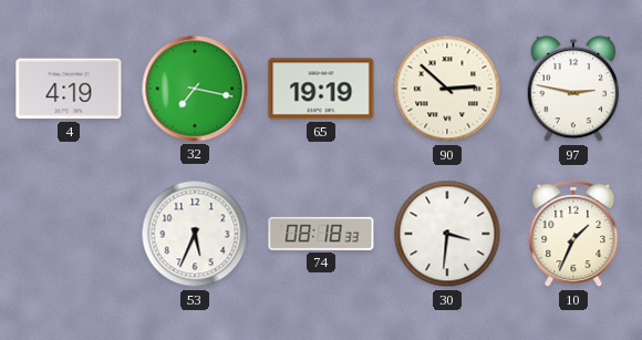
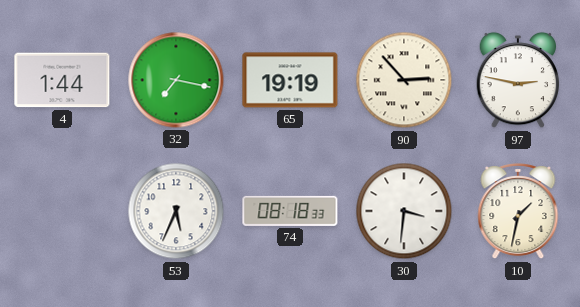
4: 4:19 -> 1:44
90: 2:52 -> 2:53
10: 1:34 -> 1:32
